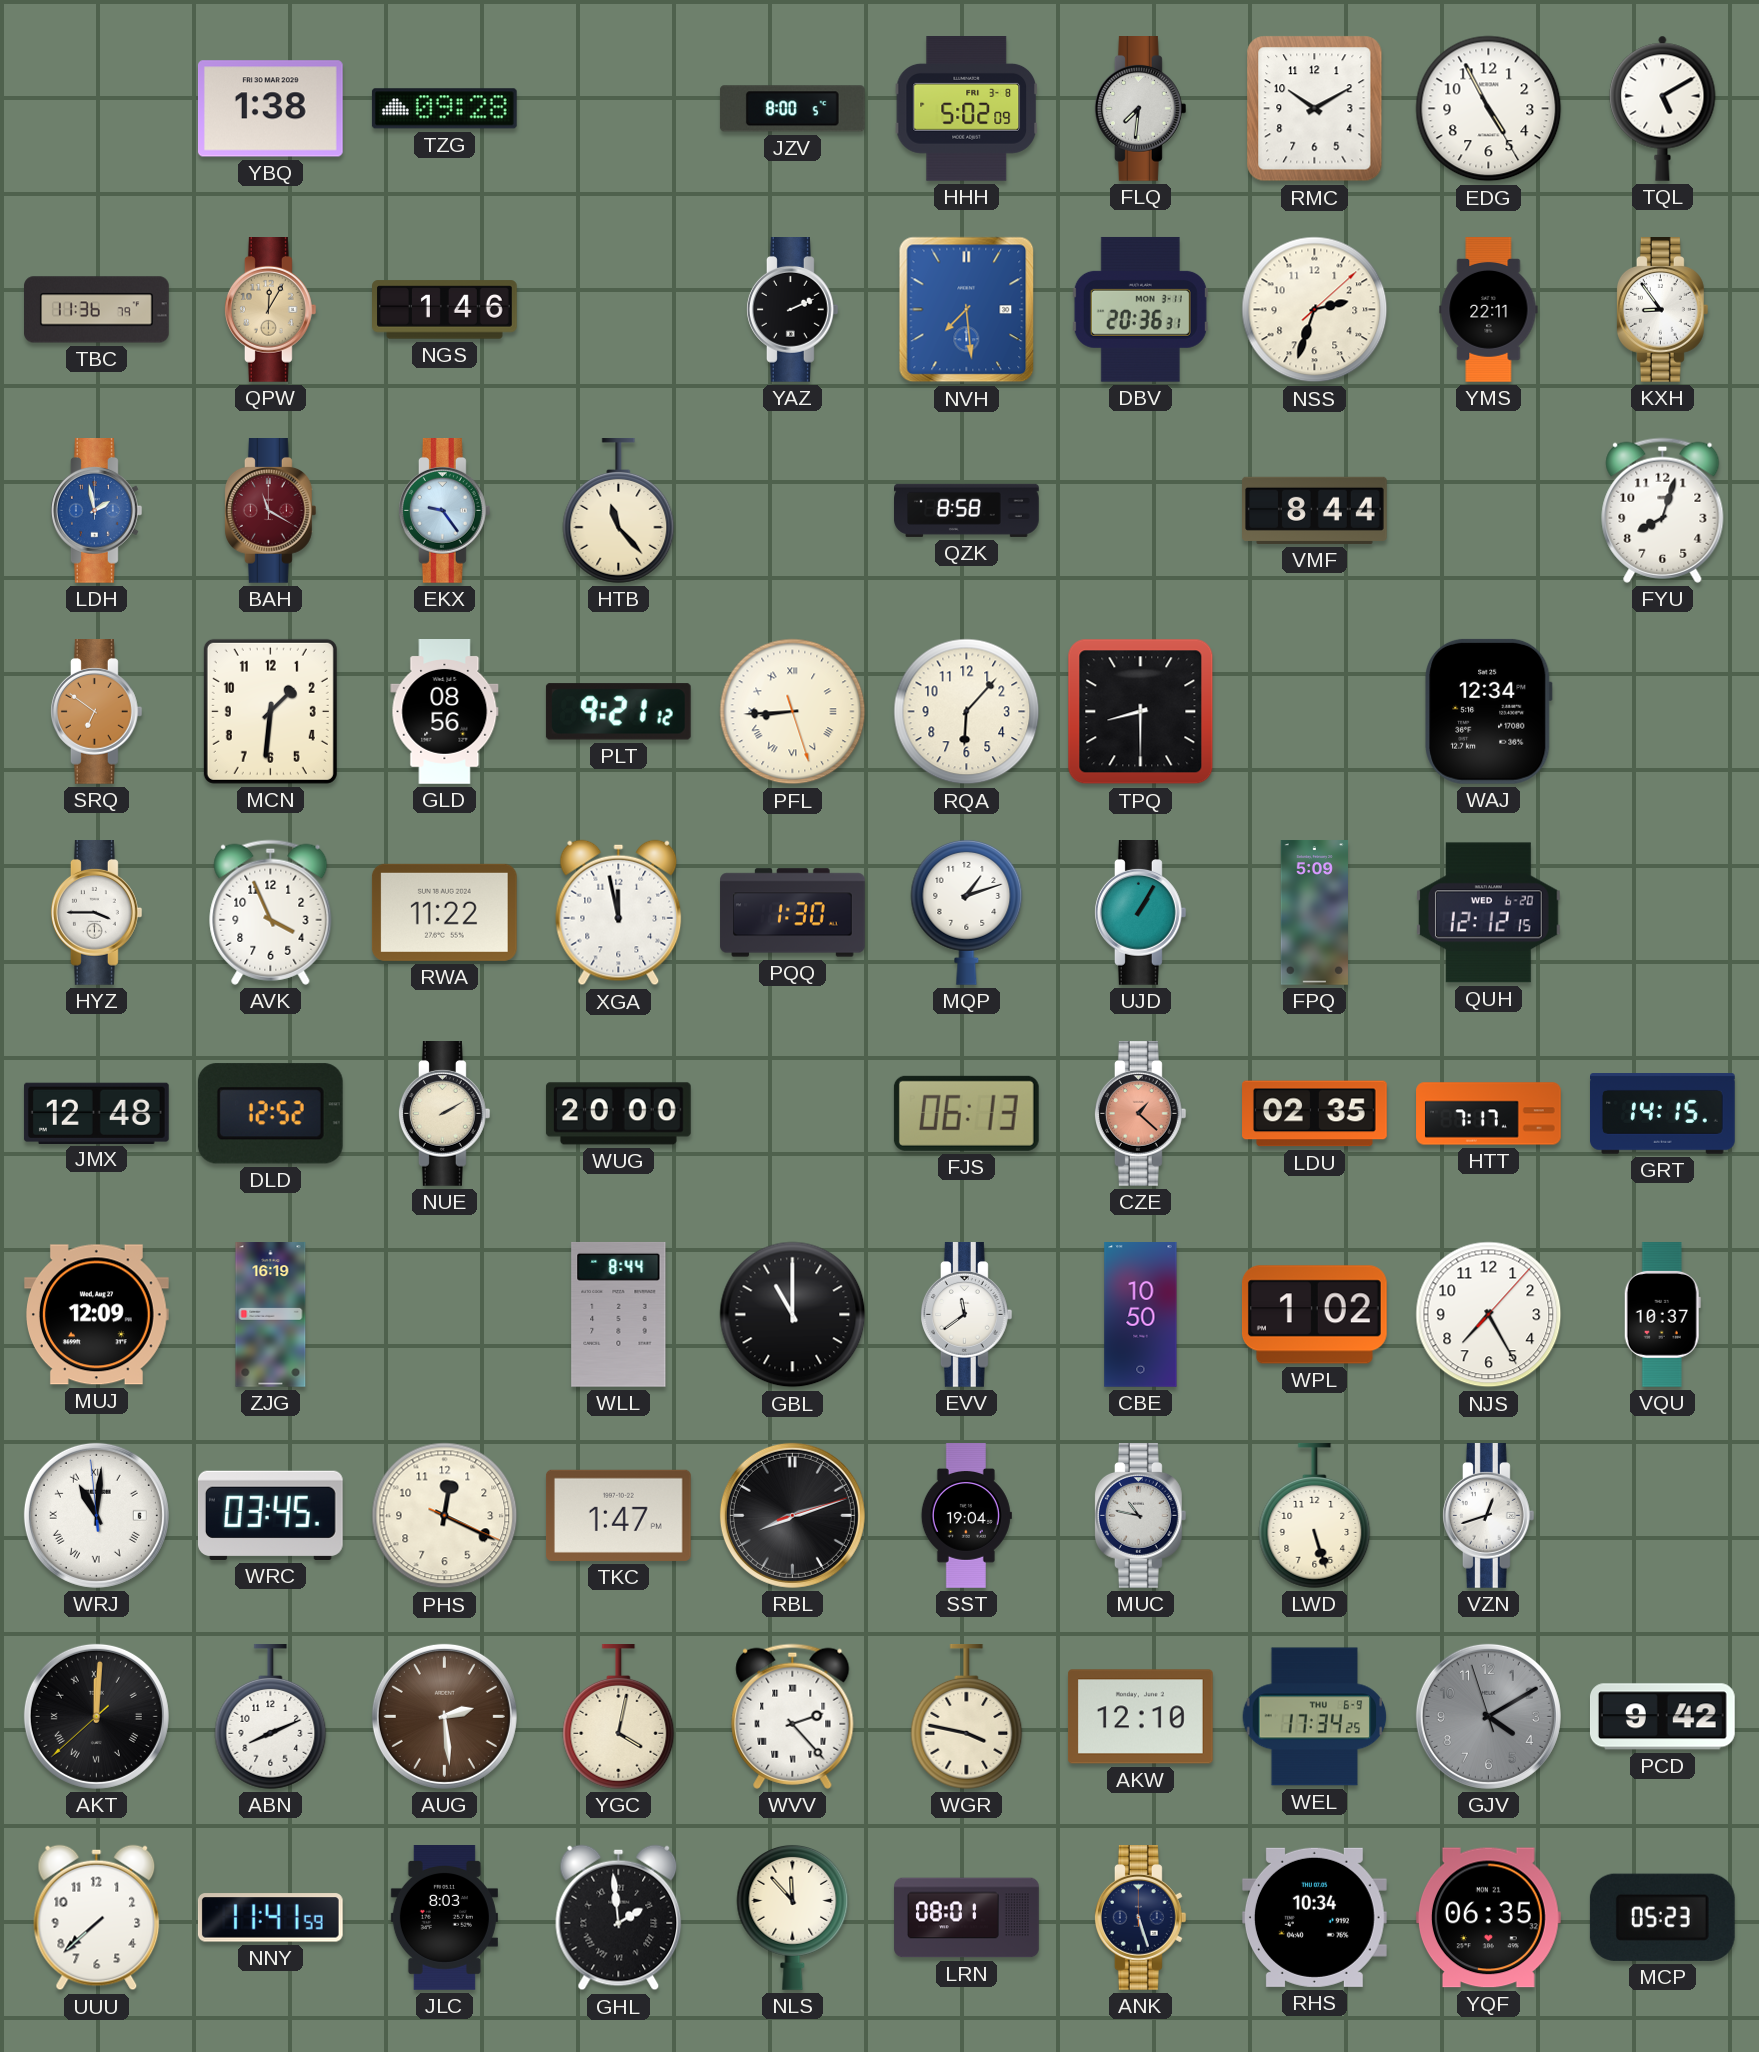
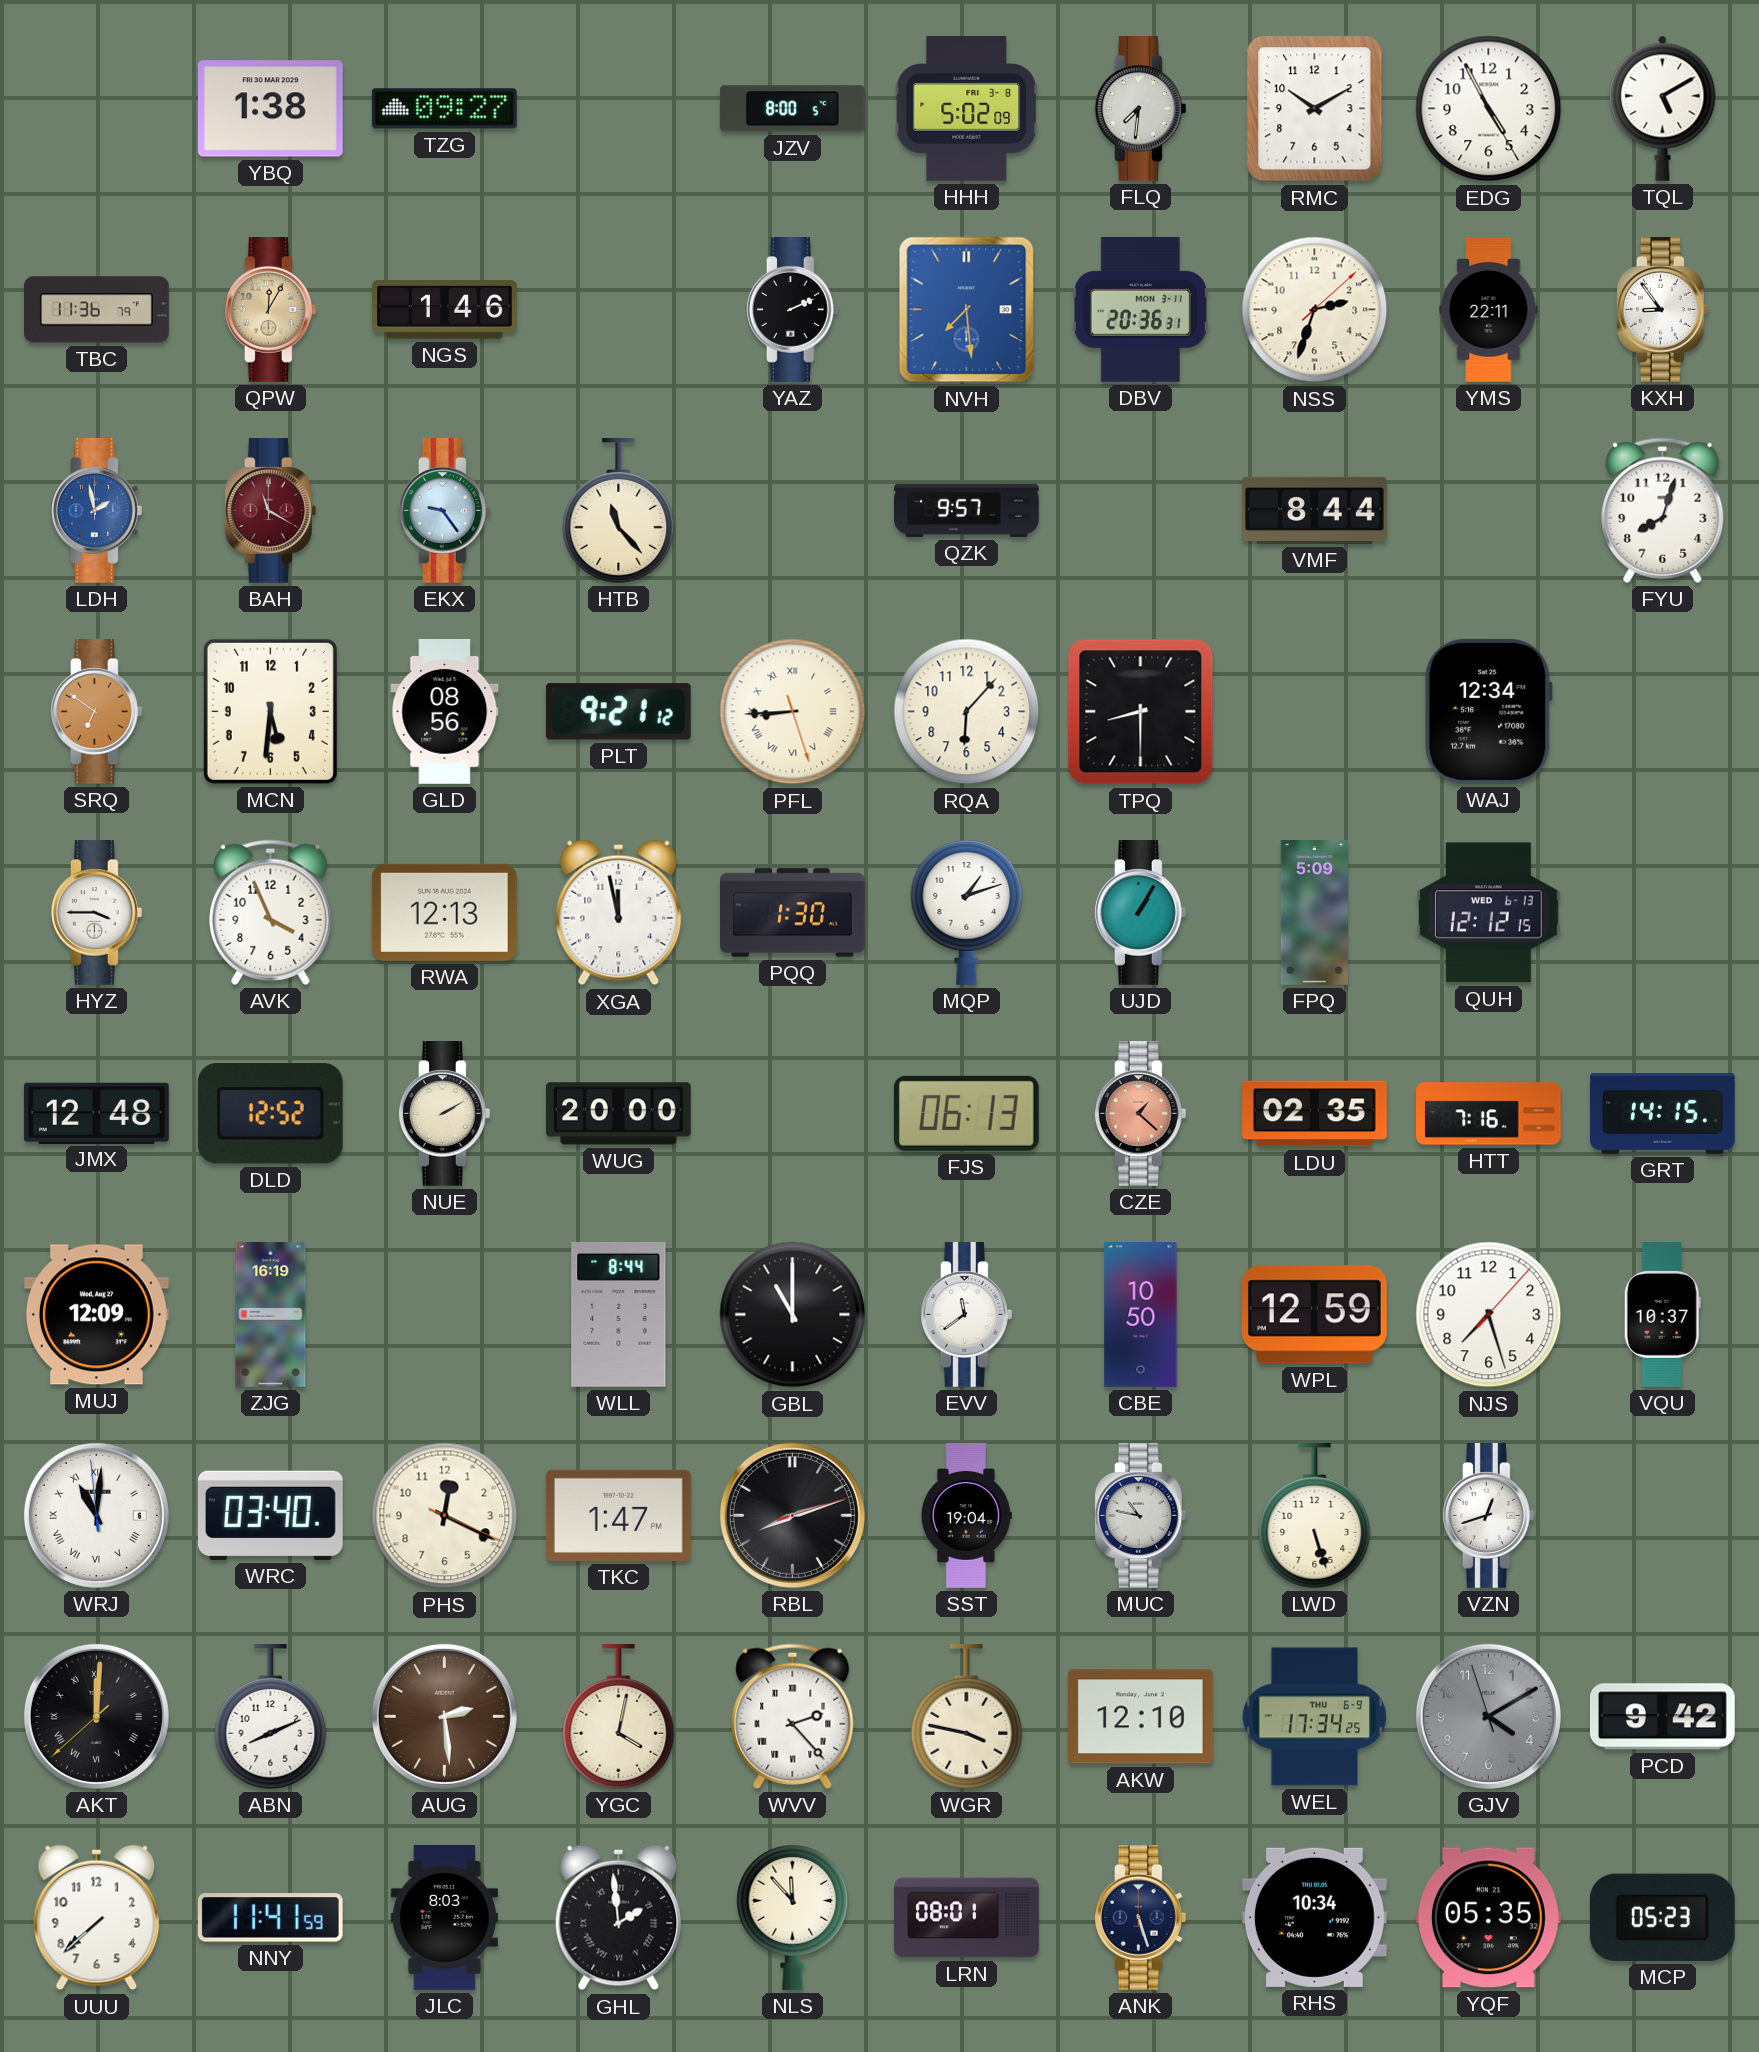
TZG: 09:28 -> 09:27
QZK: 8:58 -> 9:57
MCN: 1:31 -> 5:31
RWA: 11:22 -> 12:13
QUH date: WED 6-20 -> WED 6-13
HTT: 7:17 -> 7:16
WPL: 1:02 -> 12:59
NJS: 7:25 -> 7:27
WRC: 03:45 -> 03:40
YQF: 06:35 -> 05:35
